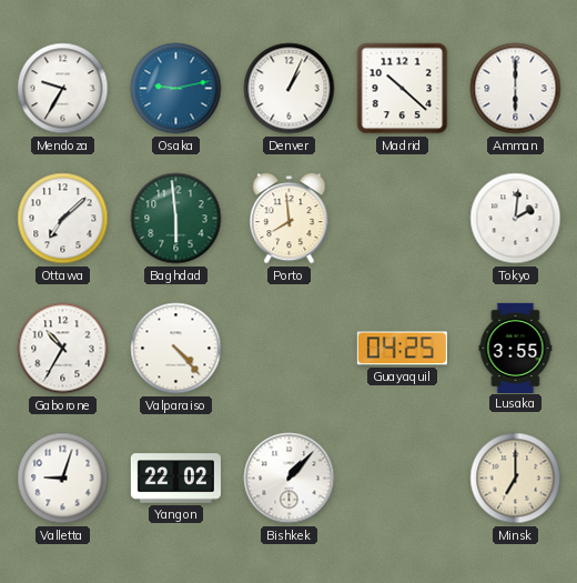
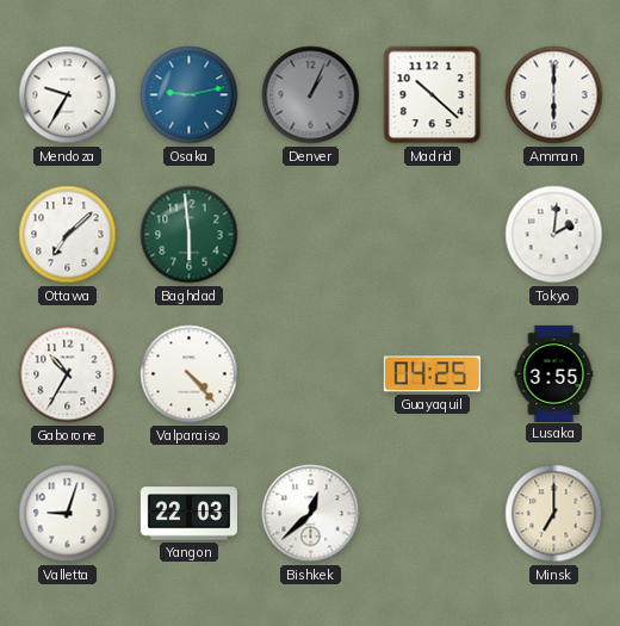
Denver dial: white -> grey
Porto: 7:59 -> none
Yangon: 22:02 -> 22:03
Bishkek: 1:07 -> 12:38
